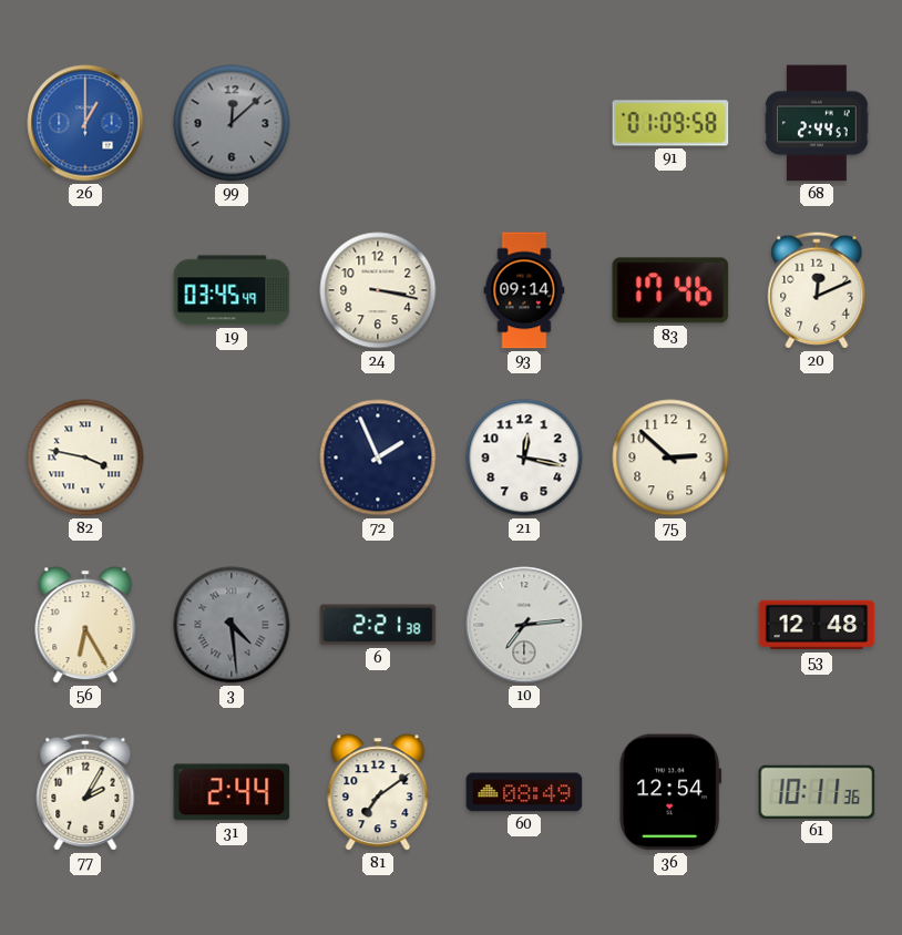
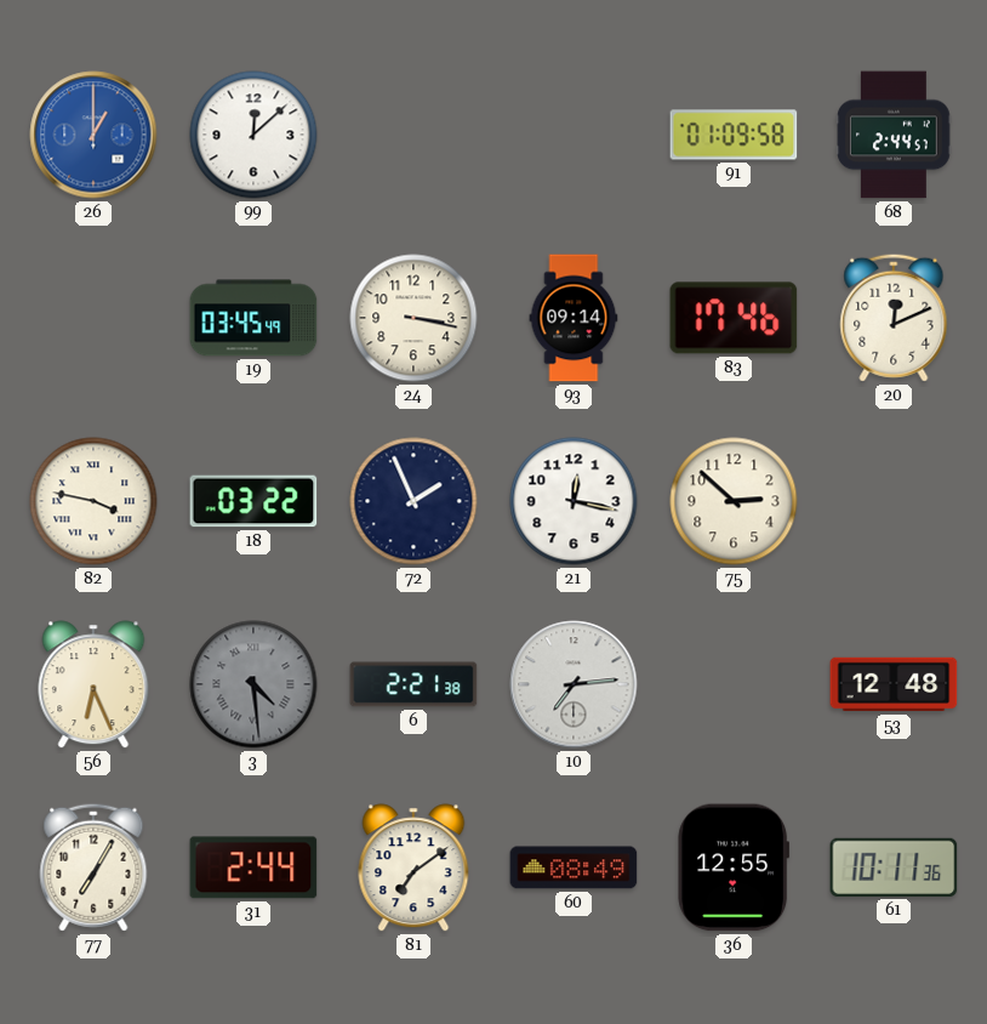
99 dial: grey -> white
18: none -> 03:22
56: 6:25 -> 6:26
77: 2:05 -> 7:05
36: 12:54 -> 12:55
